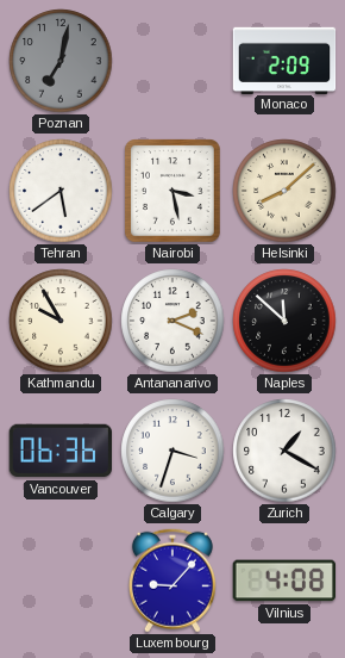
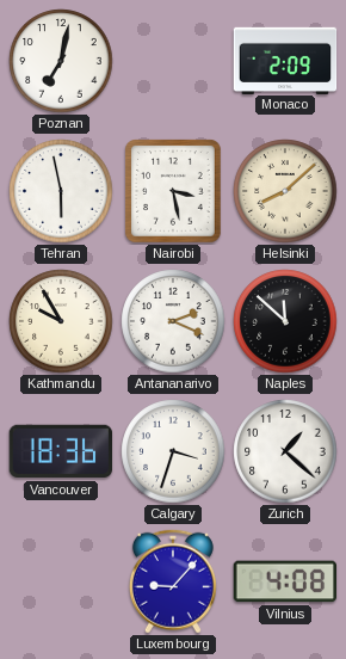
Poznan dial: grey -> white
Tehran: 5:39 -> 5:58
Vancouver: 06:36 -> 18:36
Zurich: 1:20 -> 1:22
